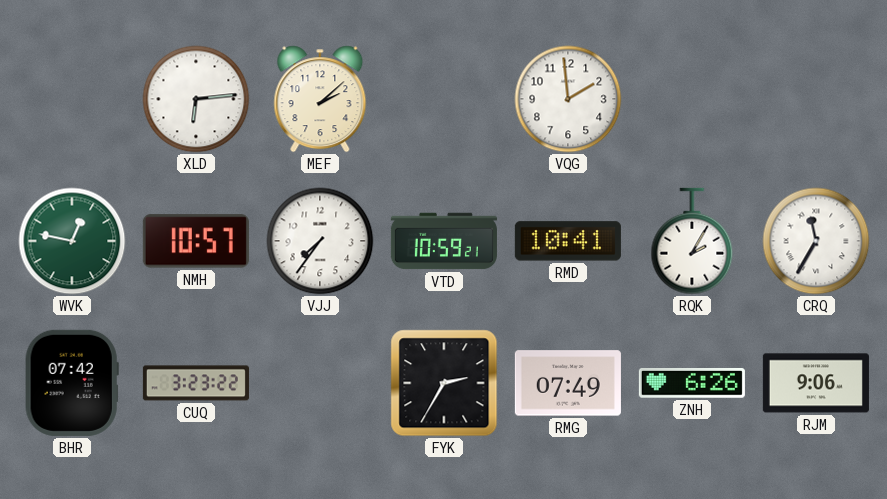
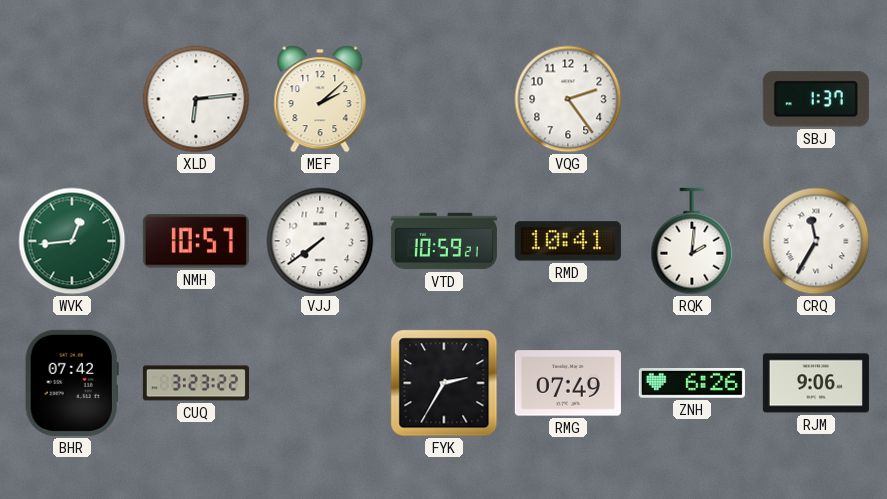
VQG: 1:59 -> 2:24
SBJ: none -> 1:37
WVK: 12:47 -> 12:44
VJJ: 7:36 -> 7:39
RQK: 2:05 -> 2:01
